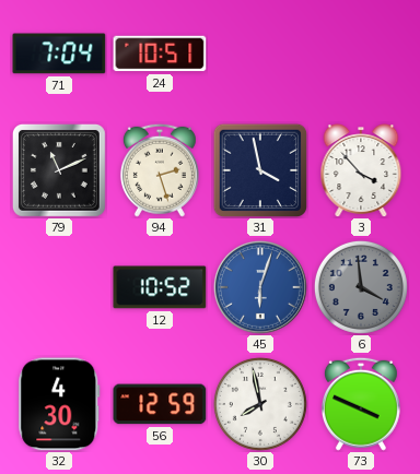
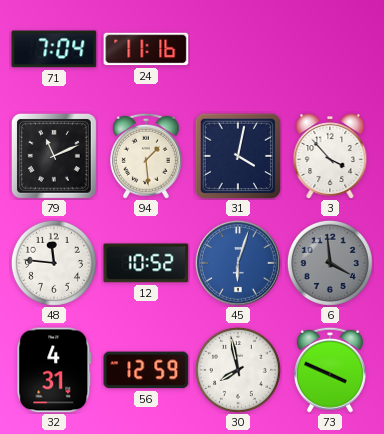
24: 10:51 -> 11:16
94: 2:27 -> 1:29
31: 3:58 -> 4:02
48: none -> 11:46
32: 4:30 -> 4:31
